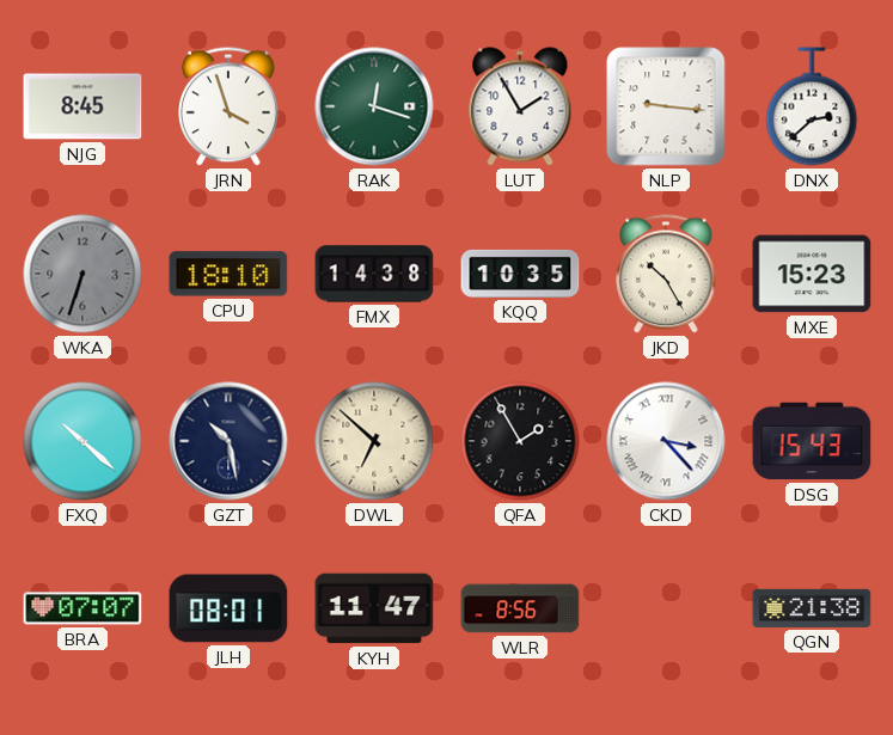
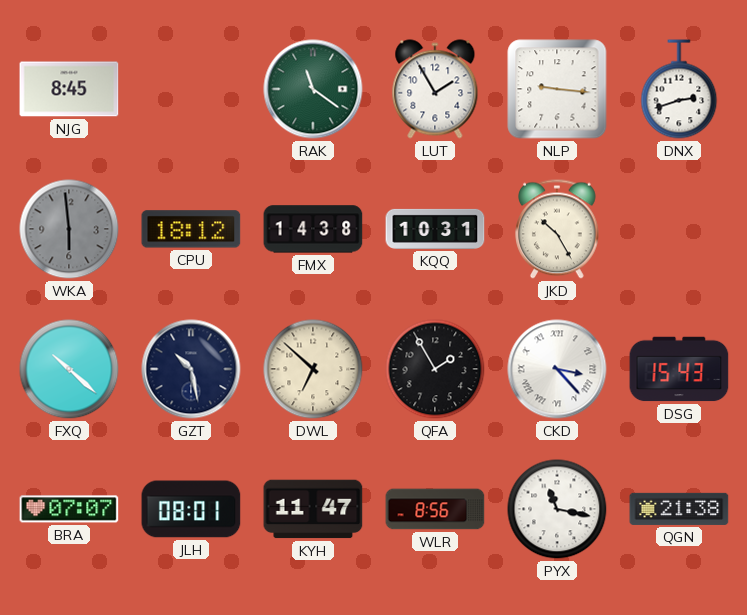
JRN: 3:57 -> none
RAK: 12:18 -> 11:21
DNX: 2:38 -> 2:42
WKA: 6:33 -> 5:59
CPU: 18:10 -> 18:12
KQQ: 10:35 -> 10:31
MXE: 15:23 -> none
PYX: none -> 11:17
